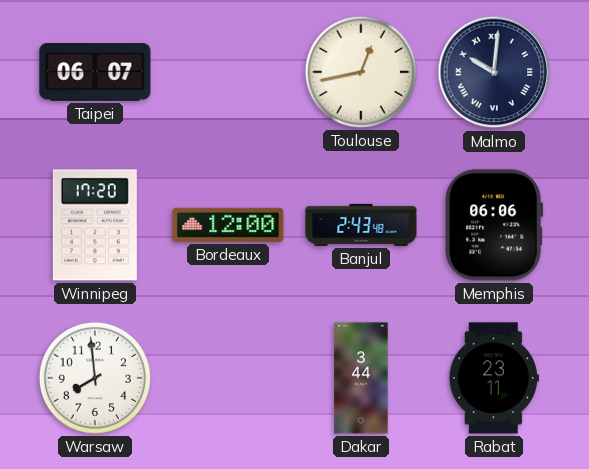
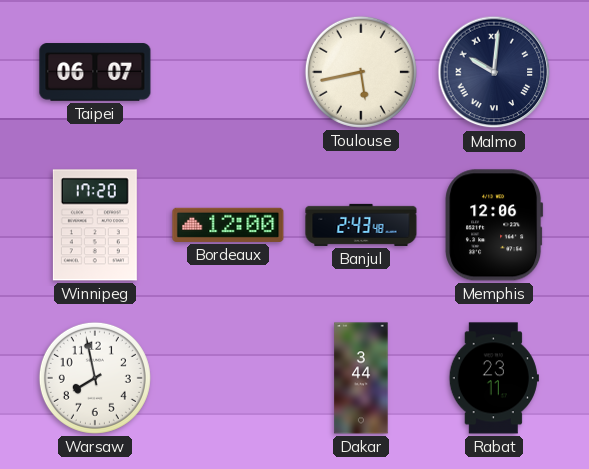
Toulouse: 12:43 -> 5:43
Memphis: 06:06 -> 12:06
Warsaw: 7:59 -> 7:58
